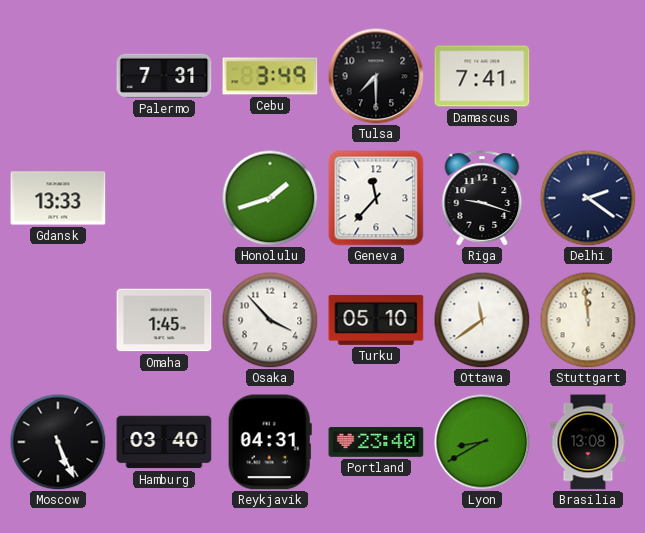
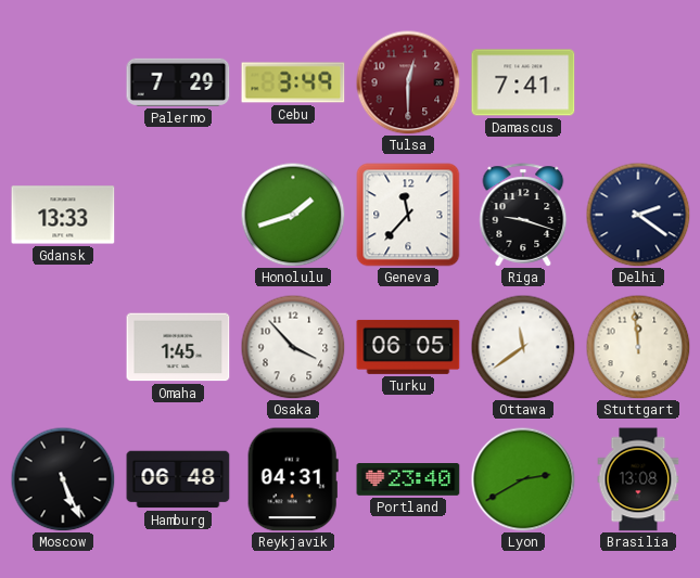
Palermo: 7:31 -> 7:29
Tulsa: 7:30 -> 12:30
Tulsa dial: black -> burgundy
Turku: 05:10 -> 06:05
Hamburg: 03:40 -> 06:48
Lyon: 8:40 -> 2:40
